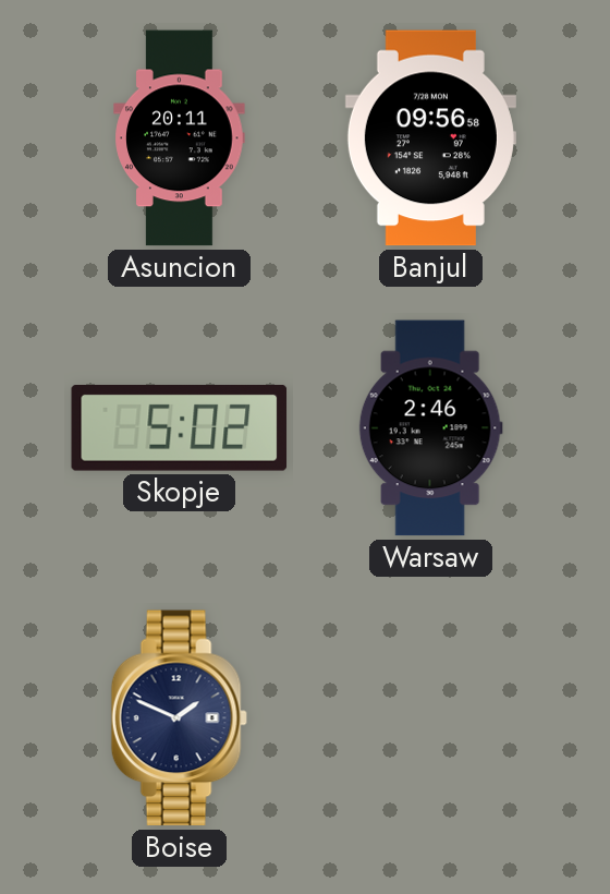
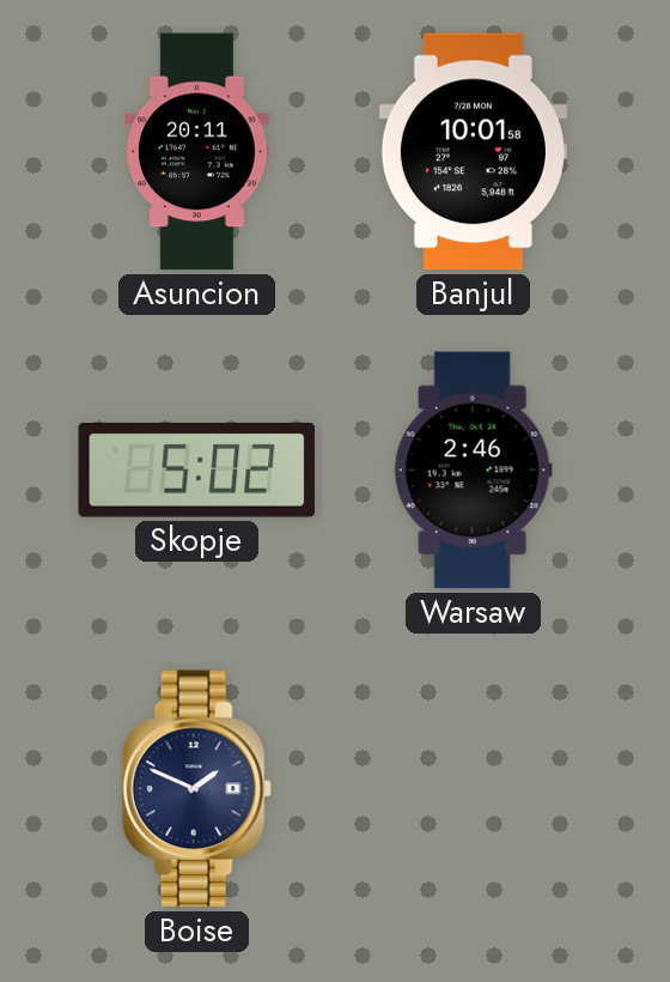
Banjul: 09:56 -> 10:01
